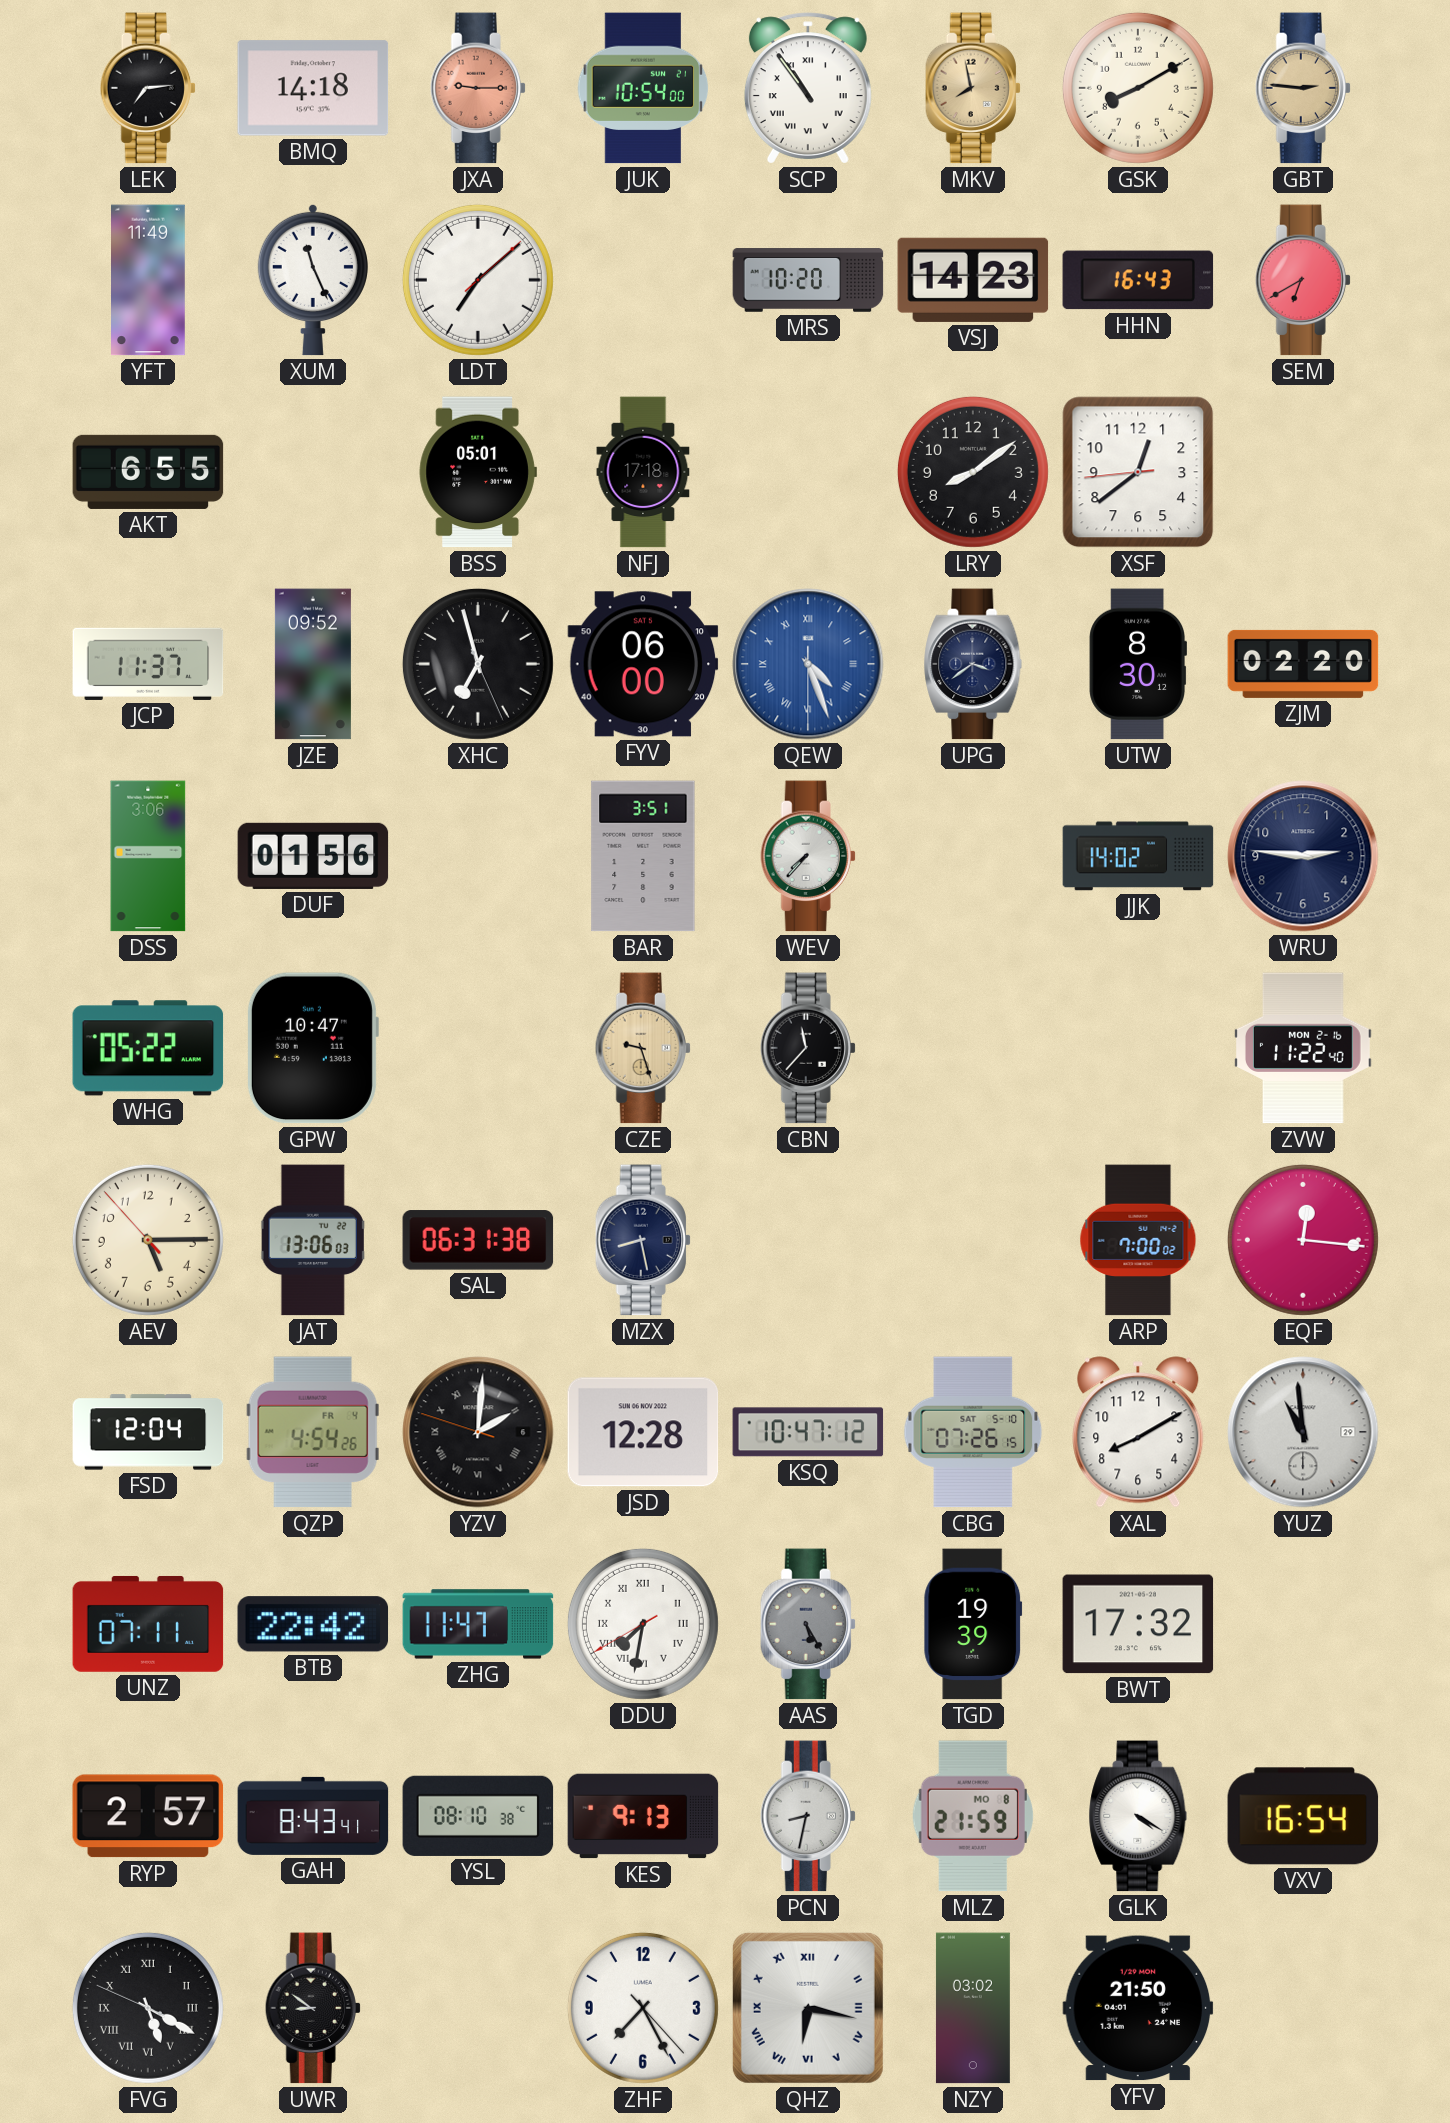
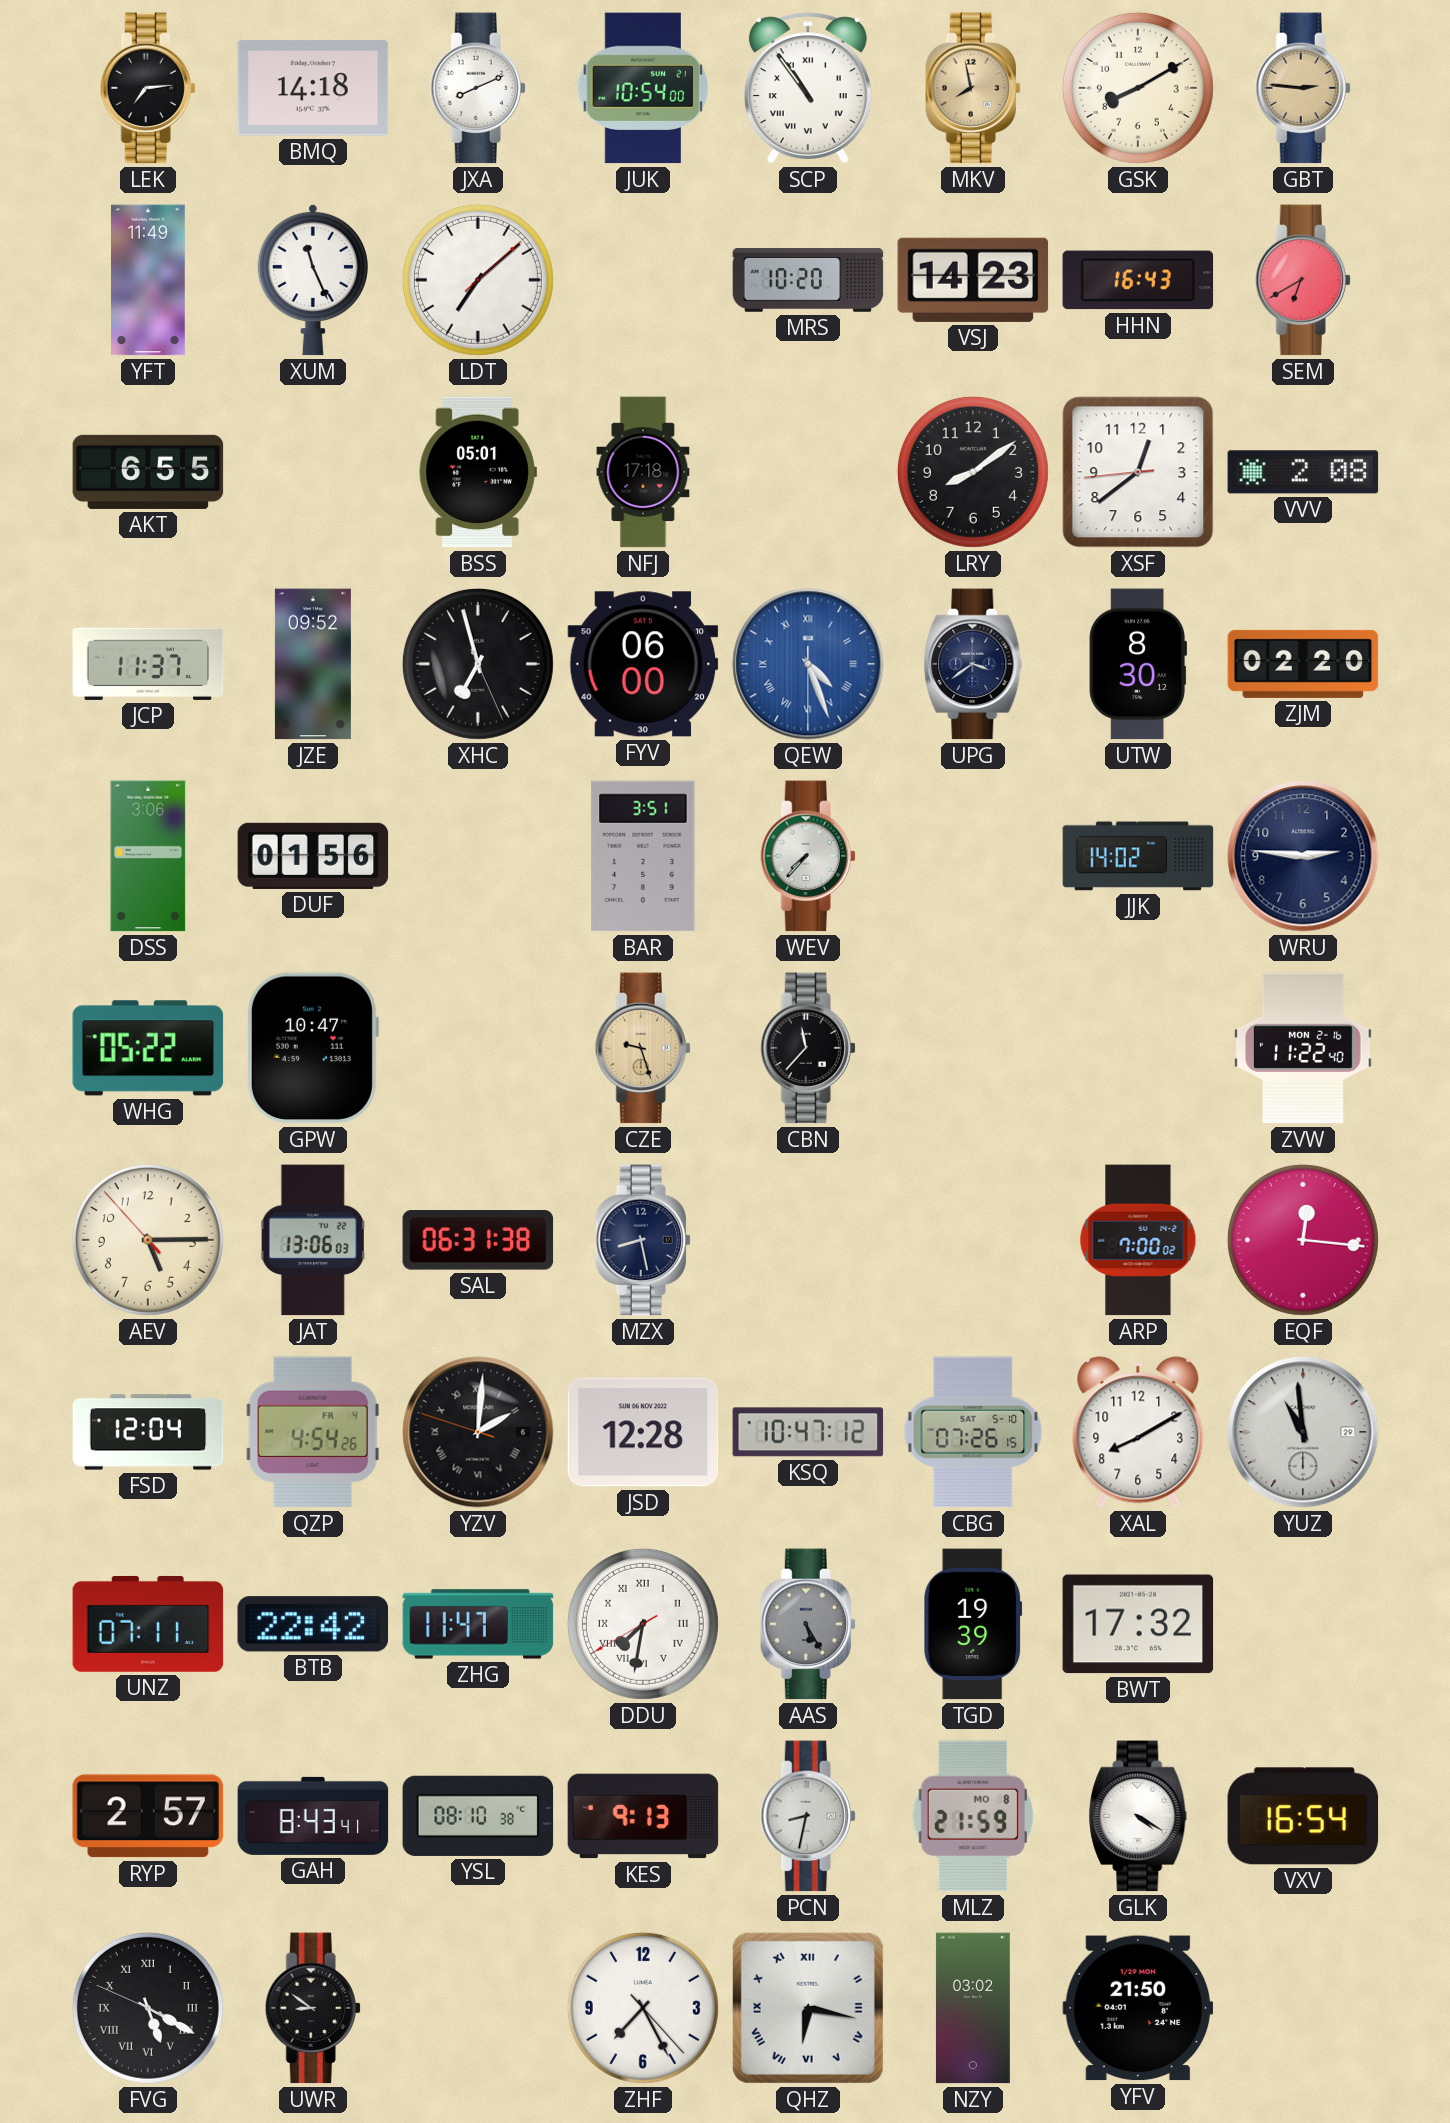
JXA: 9:15 -> 8:11
JXA dial: salmon -> white
VVV: none -> 2:08
